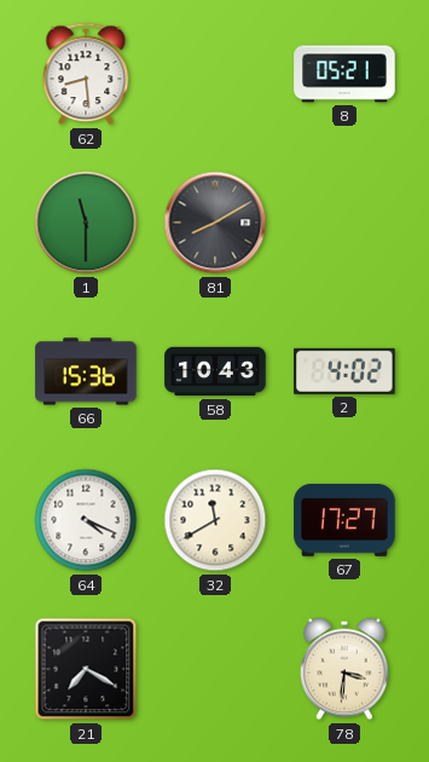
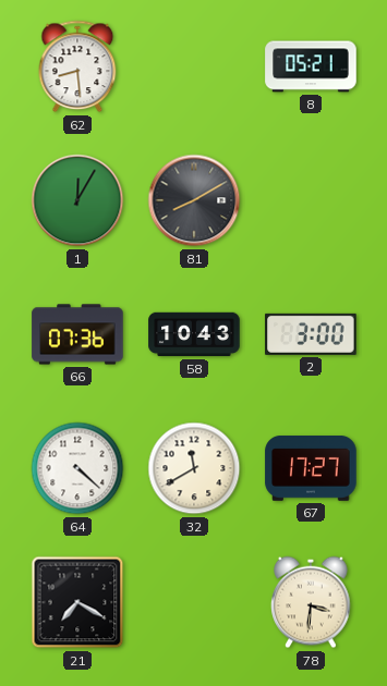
1: 11:30 -> 12:05
66: 15:36 -> 07:36
2: 4:02 -> 3:00
64: 4:19 -> 4:22
